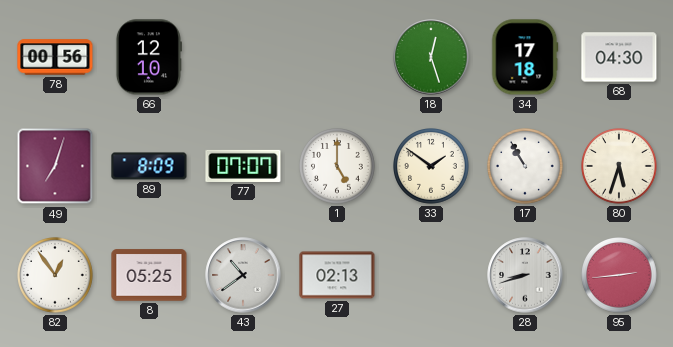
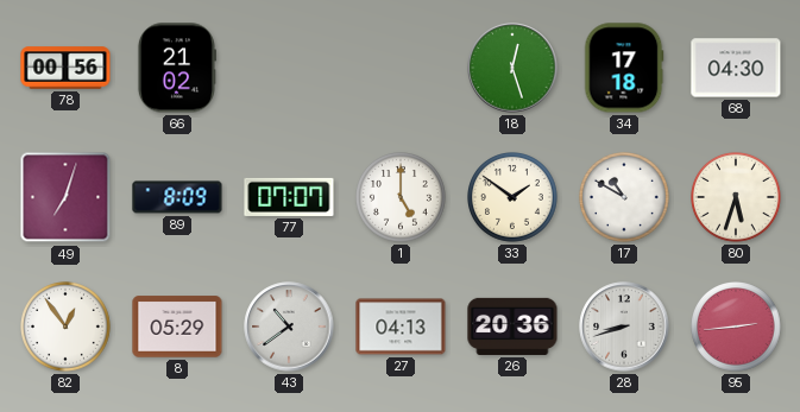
66: 12:10 -> 21:02
17: 10:55 -> 10:50
8: 05:25 -> 05:29
27: 02:13 -> 04:13
26: none -> 20:36
